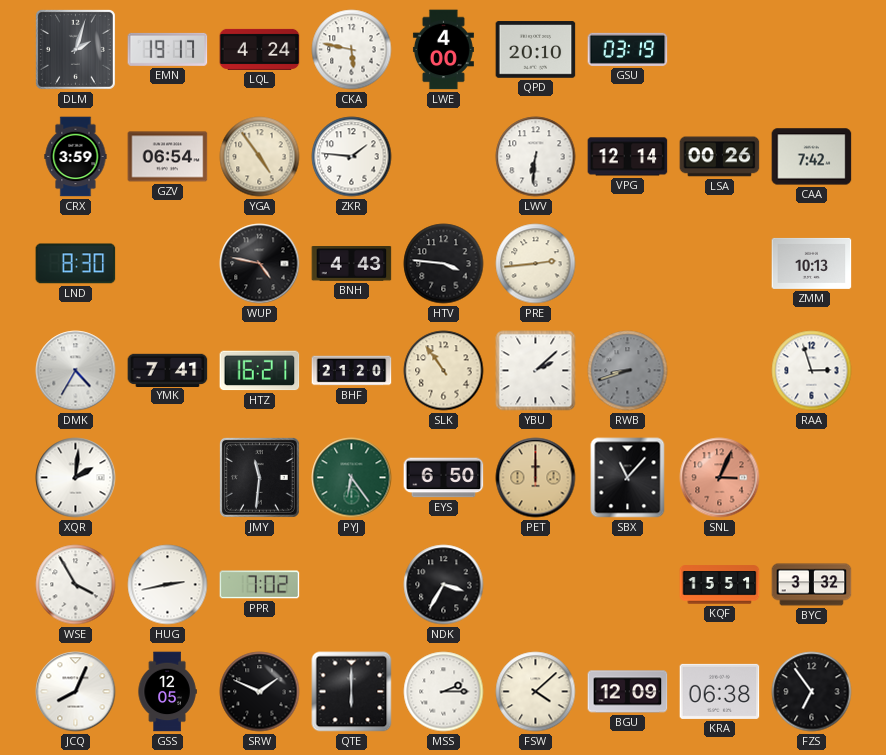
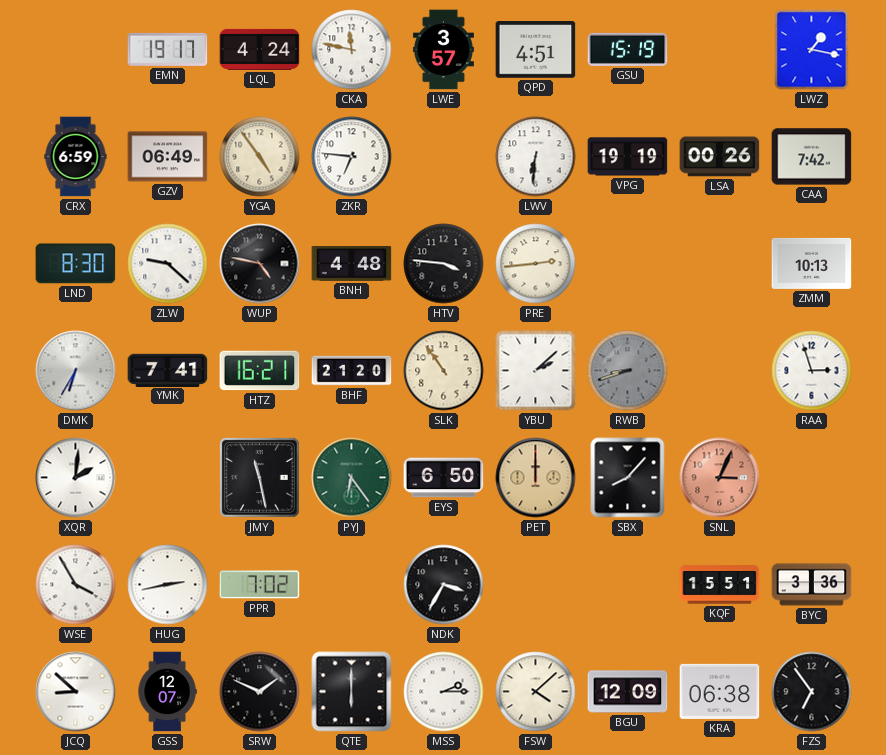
DLM: 2:03 -> none
CKA: 5:47 -> 11:47
LWE: 4:00 -> 3:57
QPD: 20:10 -> 4:51
GSU: 03:19 -> 15:19
LWZ: none -> 1:17
CRX: 3:59 -> 6:59
GZV: 06:54 -> 06:49
ZKR: 1:46 -> 6:46
VPG: 12:14 -> 19:19
ZLW: none -> 9:22
BNH: 4:43 -> 4:48
DMK: 4:35 -> 6:35
JMY: 11:31 -> 11:28
SBX: 11:07 -> 8:07
BYC: 3:32 -> 3:36
JCQ: 8:04 -> 8:52
GSS: 12:05 -> 12:07
